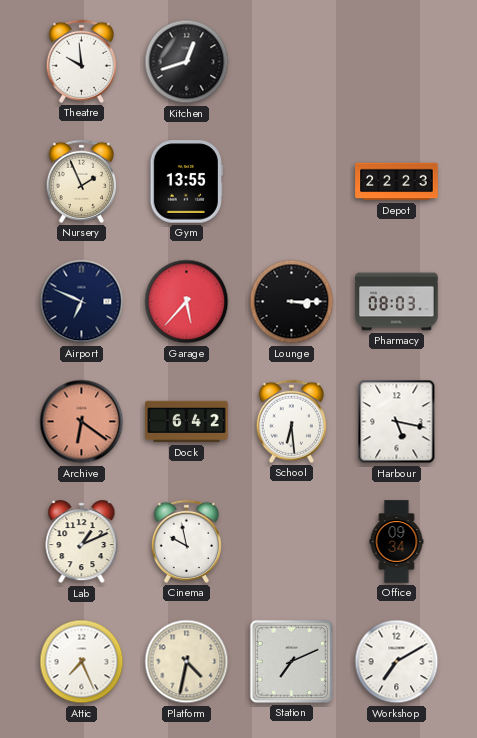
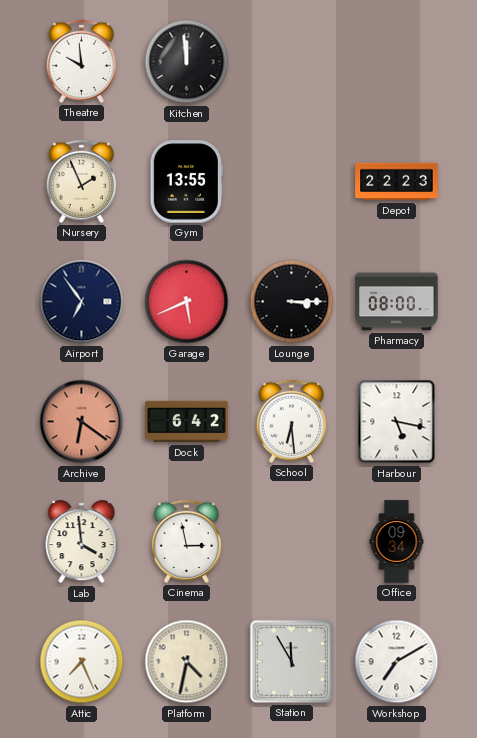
Kitchen: 12:42 -> 11:59
Airport: 6:49 -> 6:54
Garage: 5:37 -> 5:41
Pharmacy: 08:03 -> 08:00
Lab: 1:11 -> 3:59
Cinema: 9:58 -> 2:58
Station: 7:11 -> 11:55
